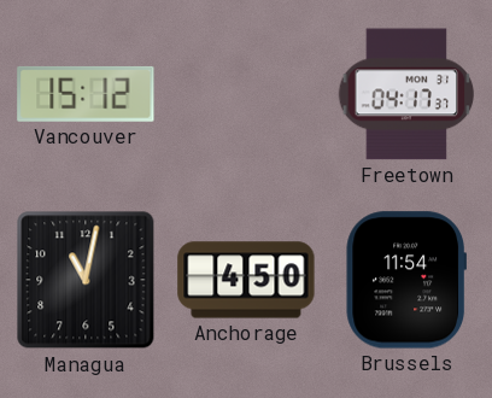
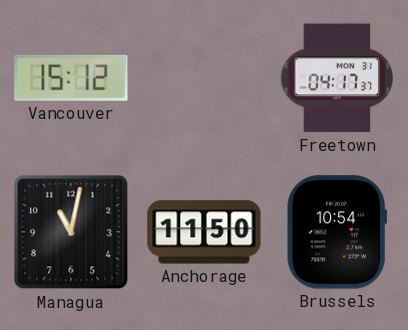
Anchorage: 4:50 -> 11:50
Brussels: 11:54 -> 10:54
